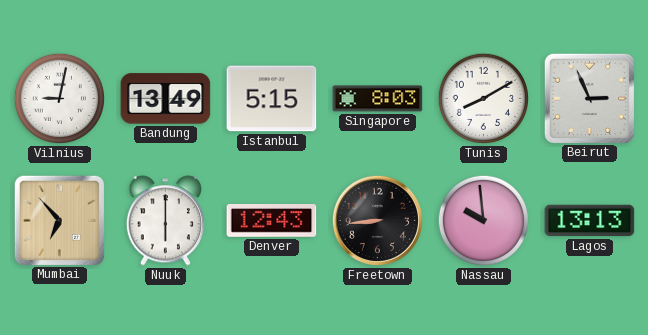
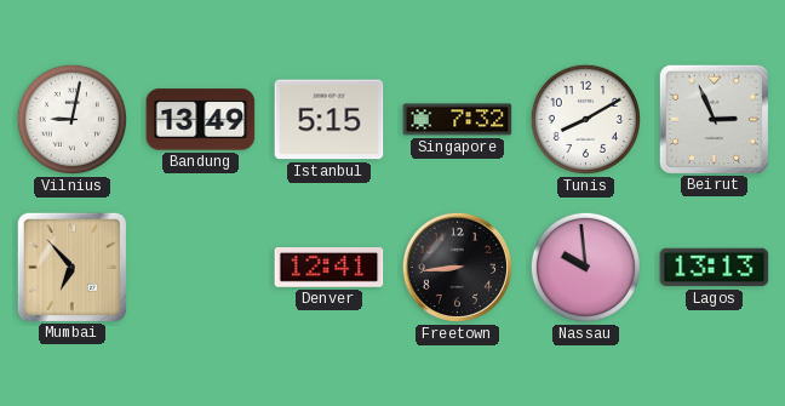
Singapore: 8:03 -> 7:32
Nuuk: 6:00 -> none
Denver: 12:43 -> 12:41
